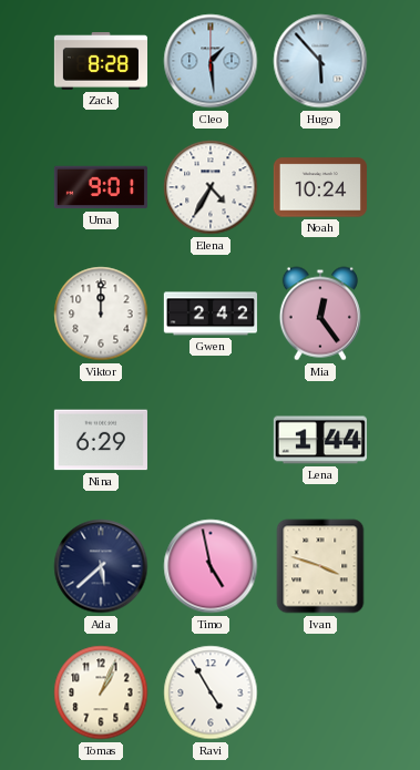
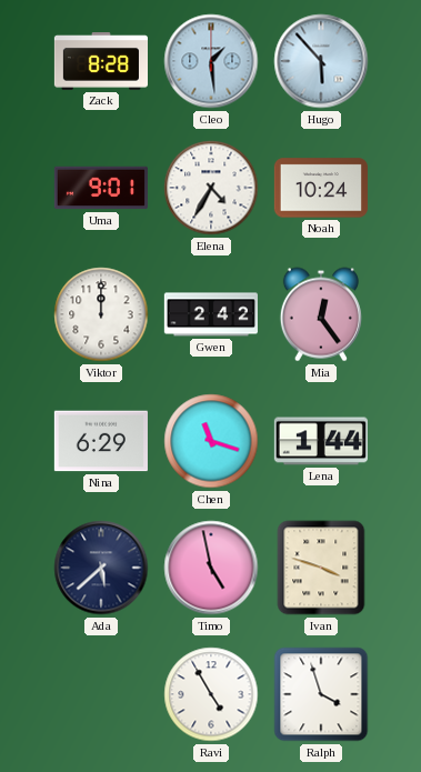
Chen: none -> 11:18
Tomas: 1:04 -> none
Ralph: none -> 3:57
